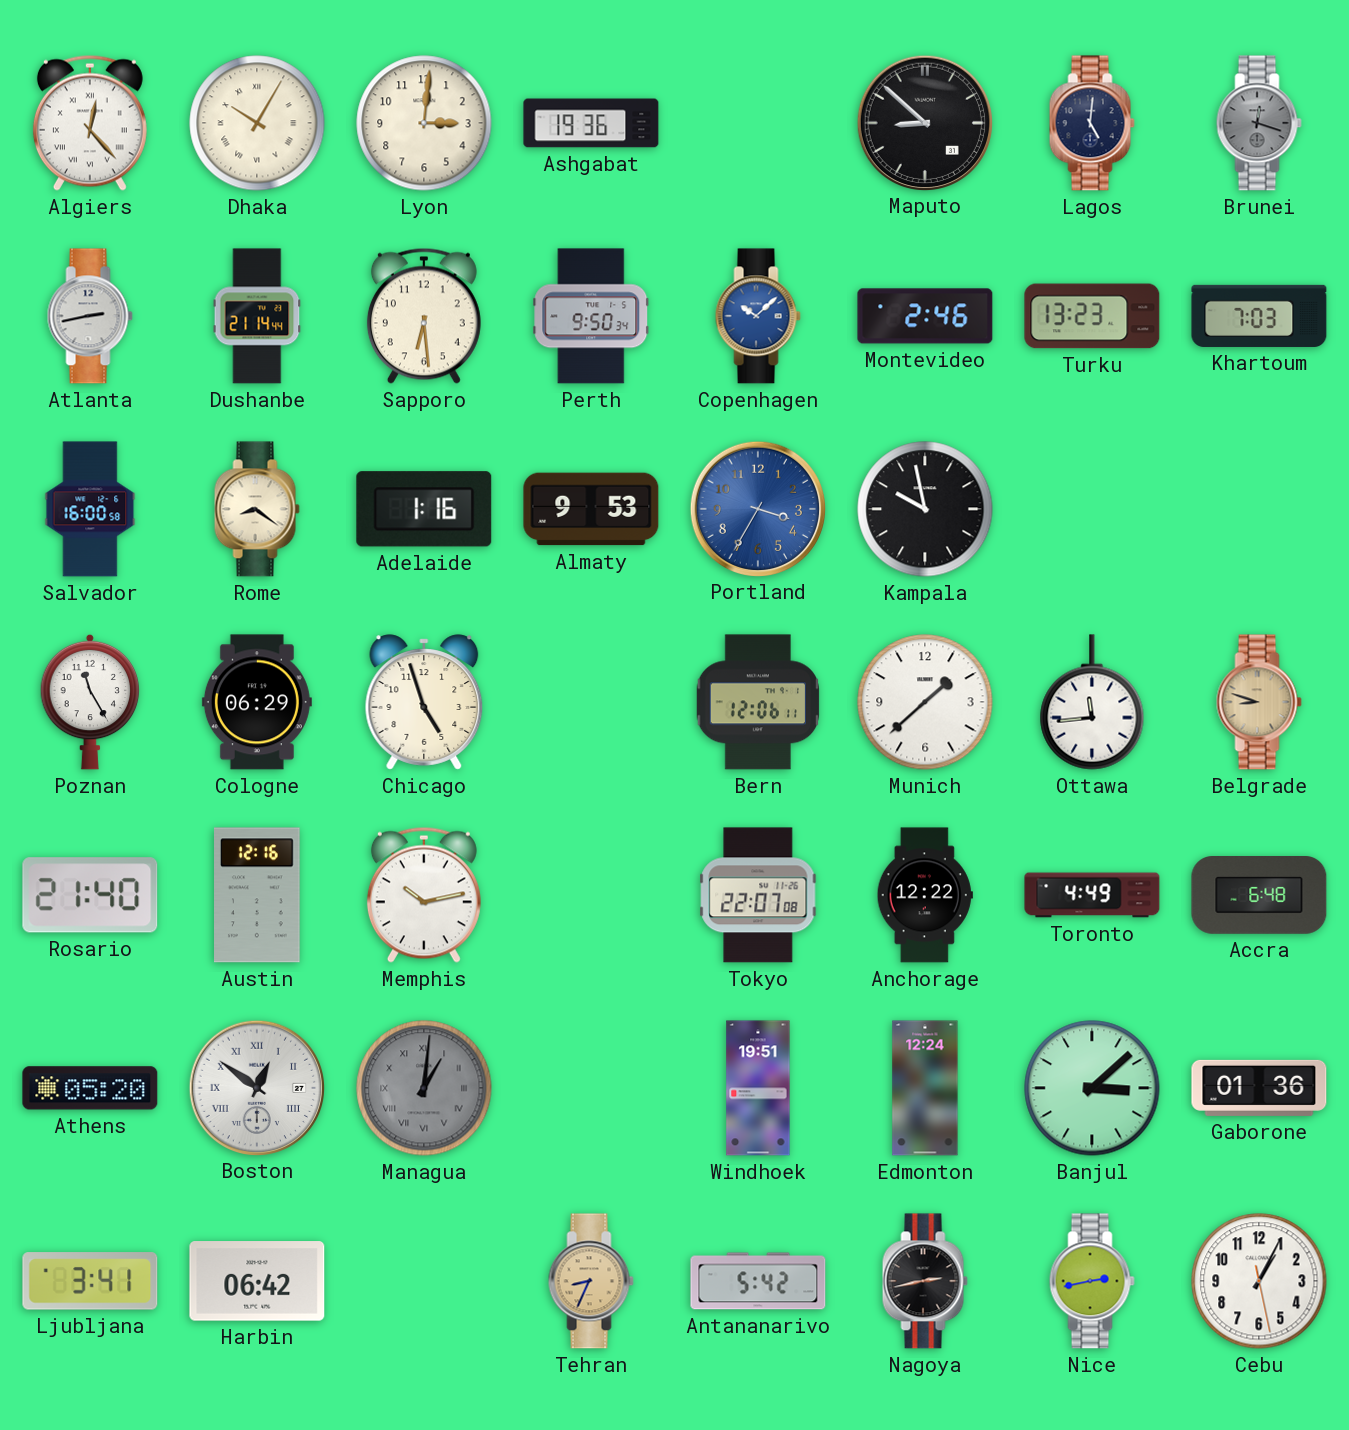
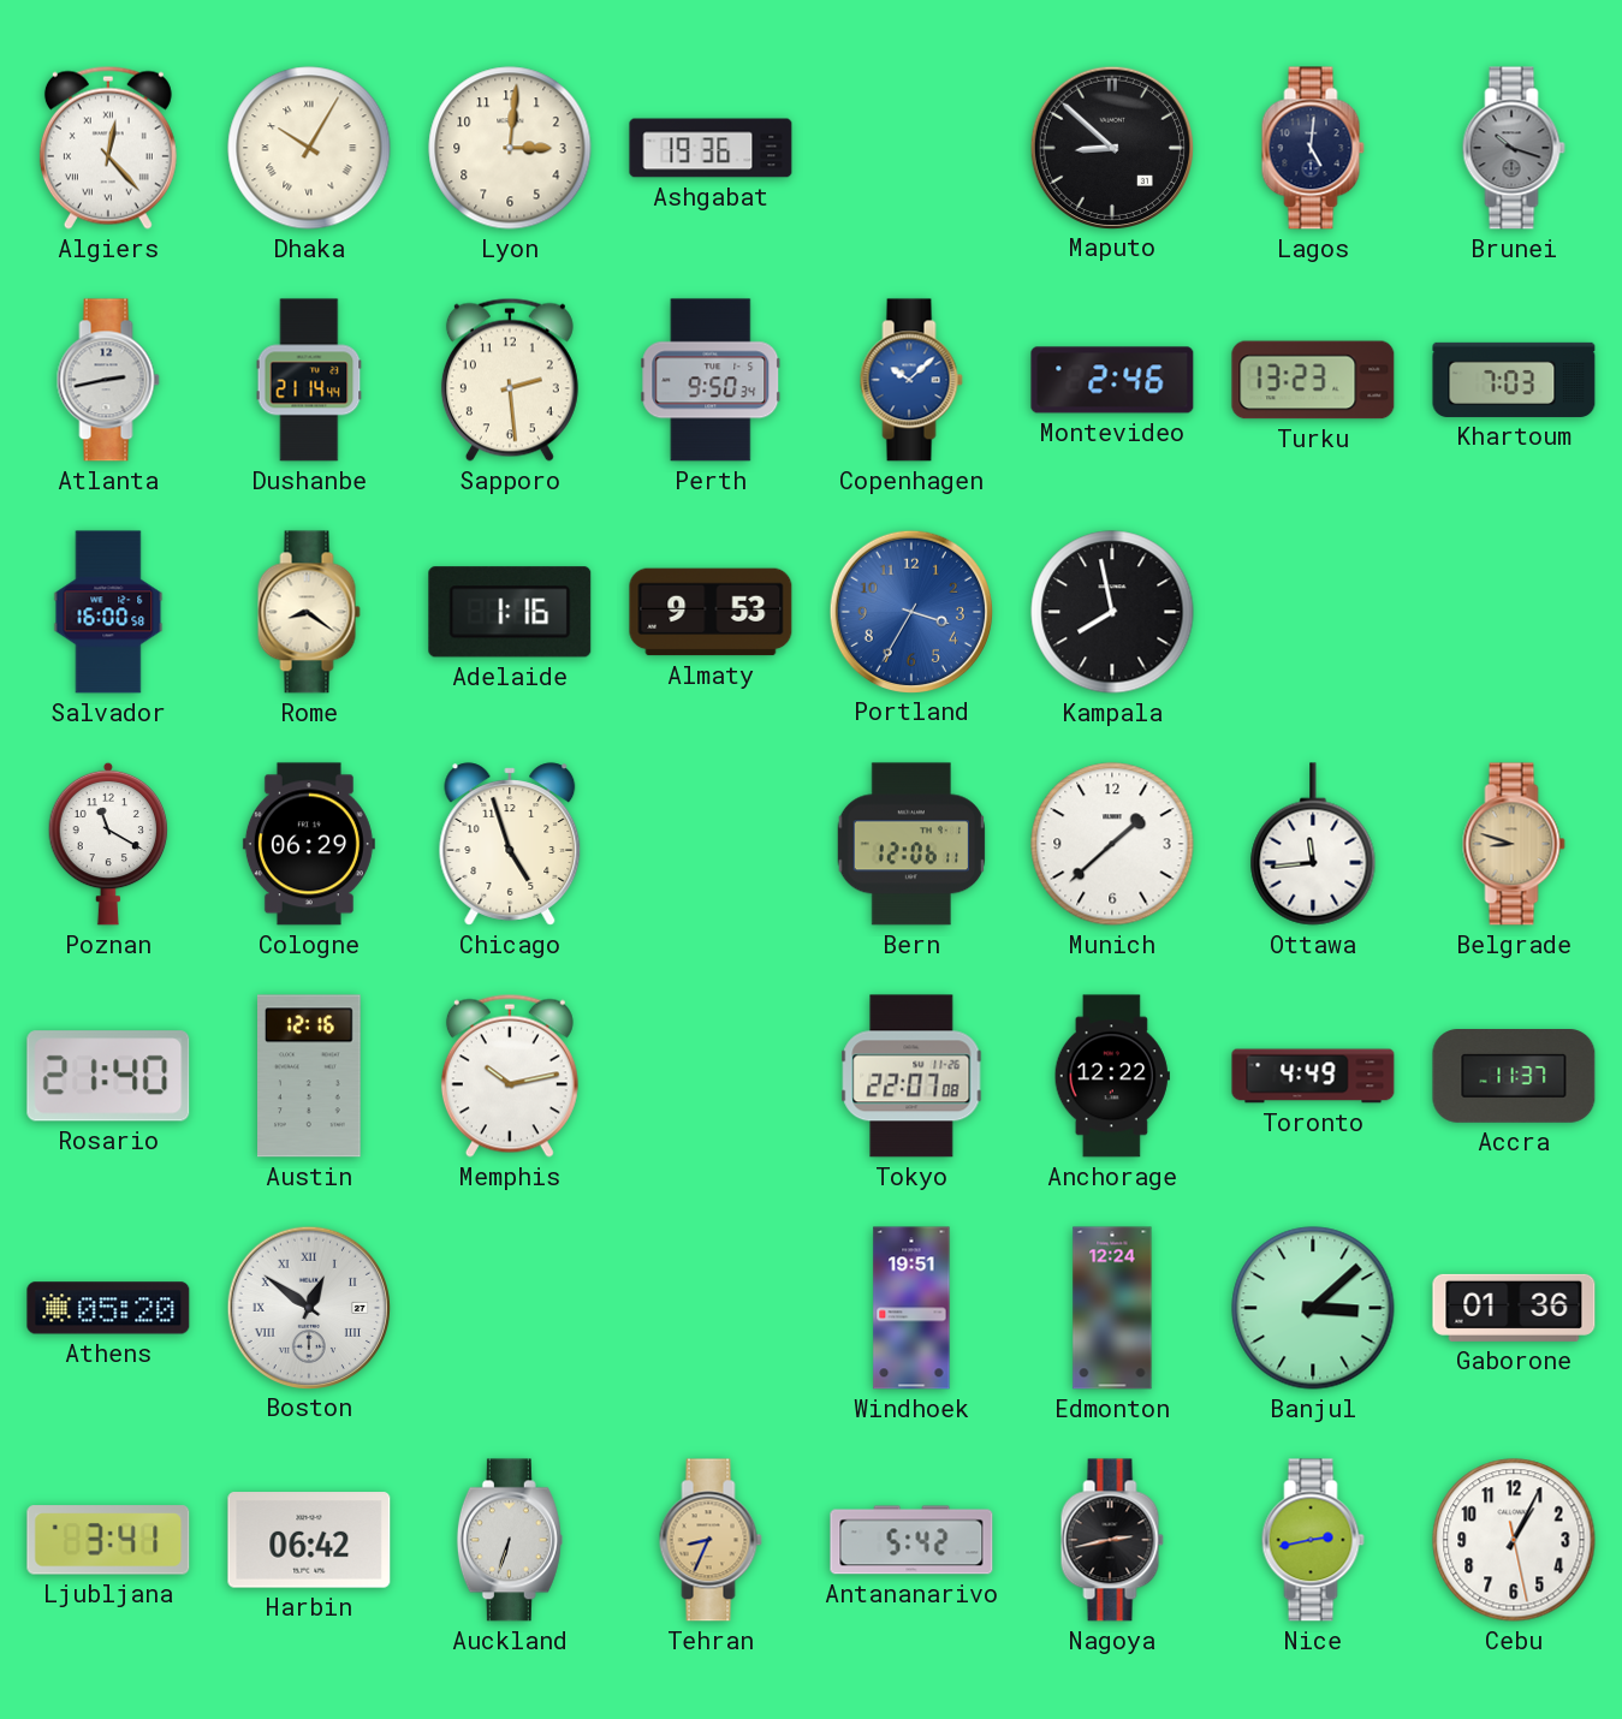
Brunei: 12:18 -> 10:18
Sapporo: 6:29 -> 2:29
Kampala: 9:58 -> 7:58
Poznan: 11:25 -> 11:20
Accra: 6:48 -> 11:37
Managua: 1:01 -> none
Auckland: none -> 6:33
